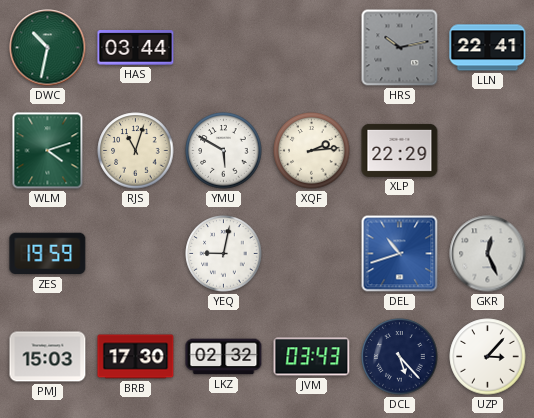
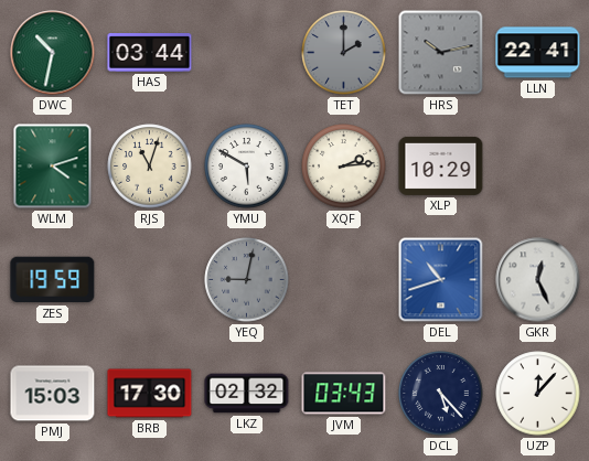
TET: none -> 2:00
XLP: 22:29 -> 10:29
YEQ dial: white -> grey
UZP: 3:07 -> 12:07
